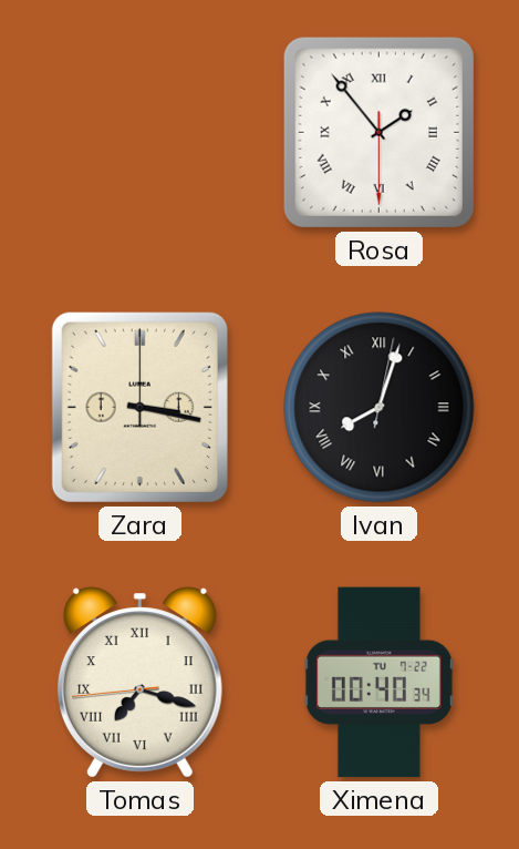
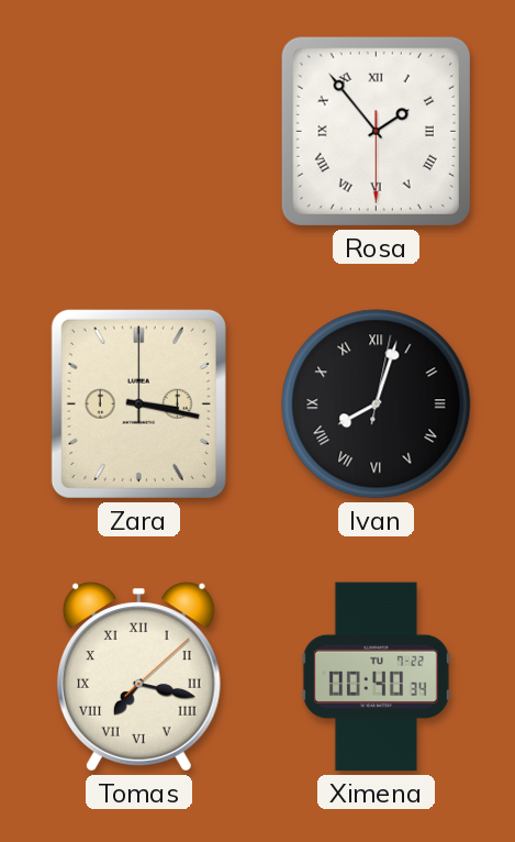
Tomas: 7:17:44 -> 7:17:08
